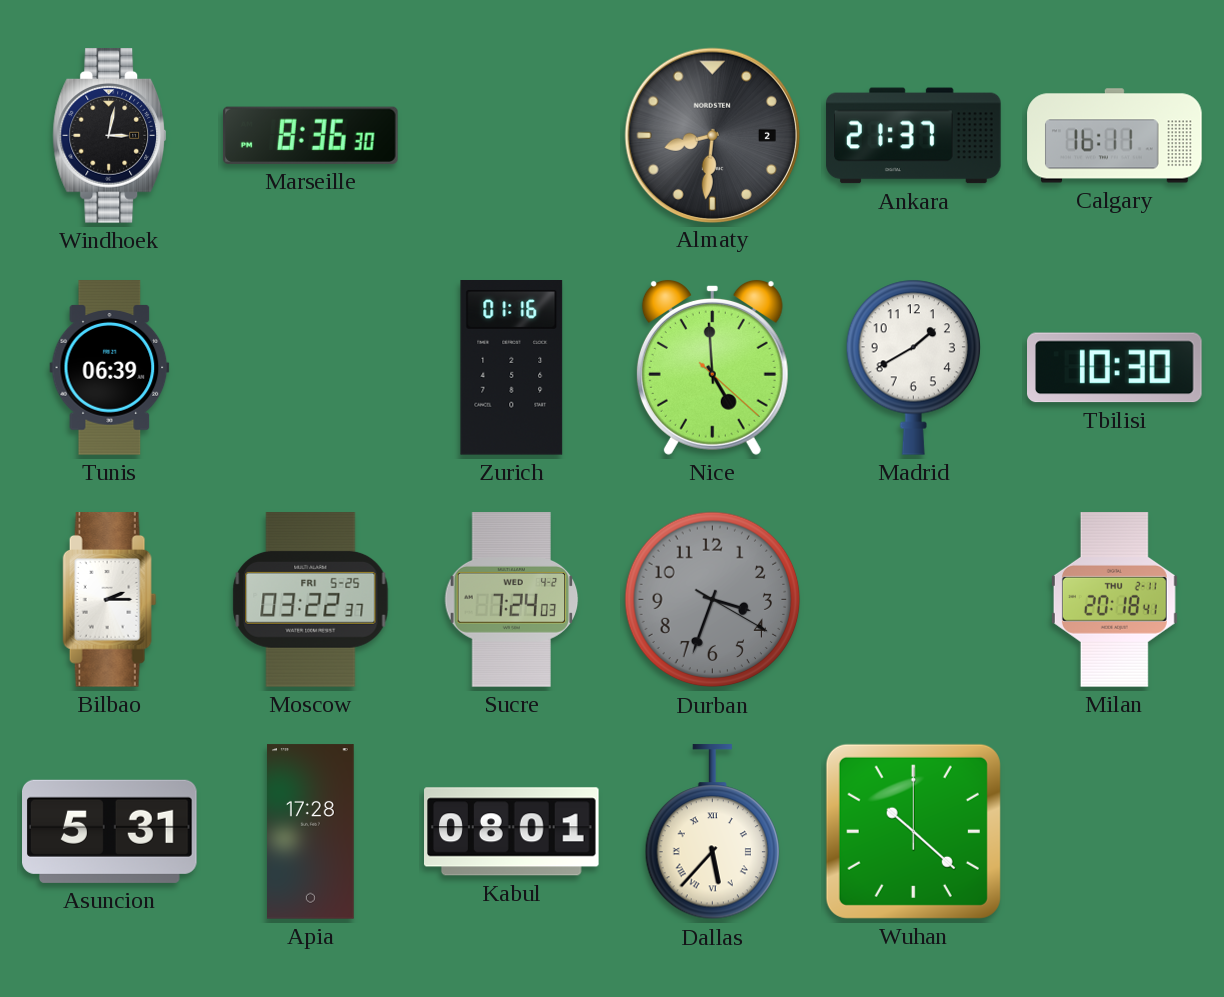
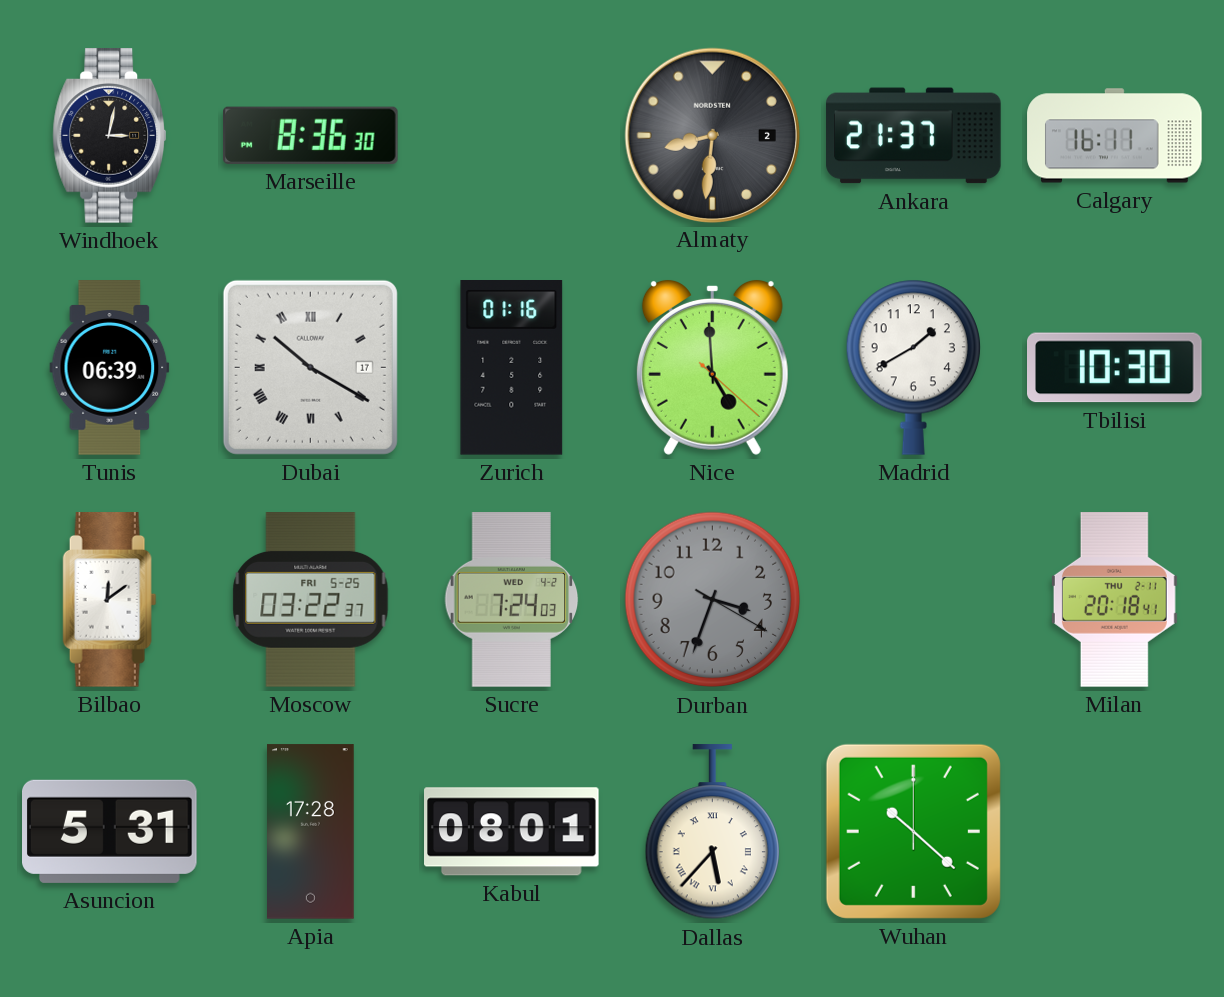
Dubai: none -> 10:20
Bilbao: 2:15 -> 12:09
